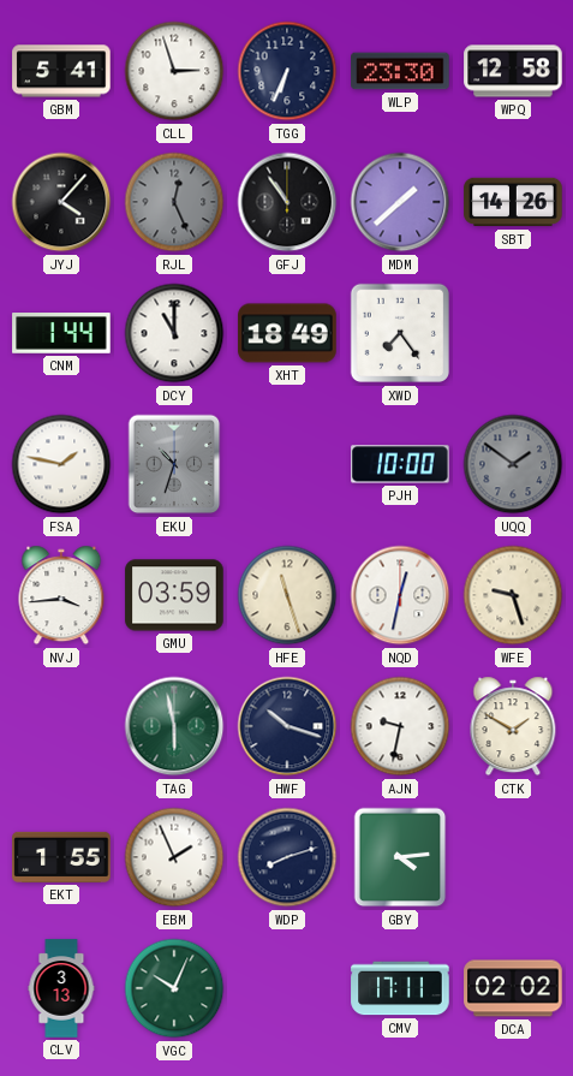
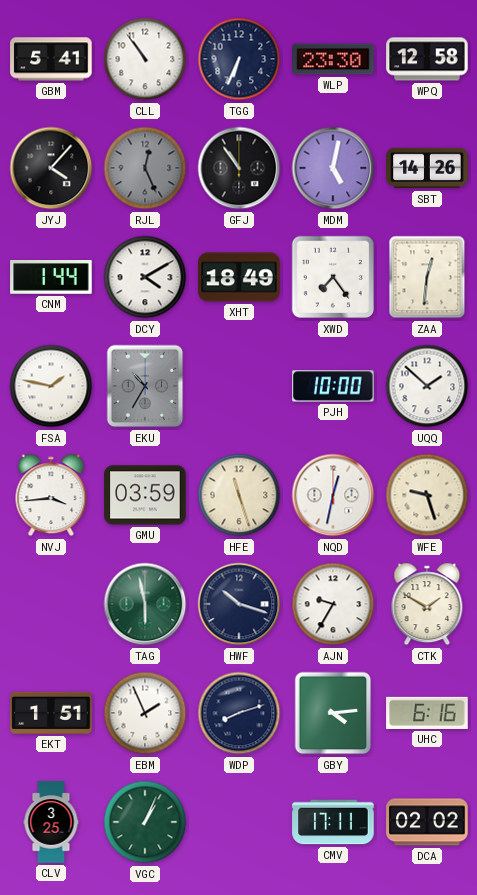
CLL: 2:57 -> 10:54
MDM: 1:38 -> 5:02
DCY: 11:00 -> 4:10
ZAA: none -> 12:31
EKU: 10:33 -> 10:35
UQQ: 1:51 -> 1:52
UQQ dial: grey -> white
AJN: 9:32 -> 9:35
EKT: 1:55 -> 1:51
UHC: none -> 6:16
CLV: 3:13 -> 3:25
VGC: 10:04 -> 1:04
